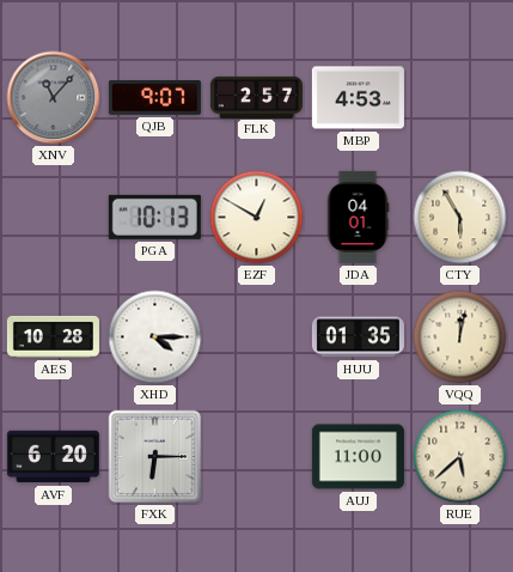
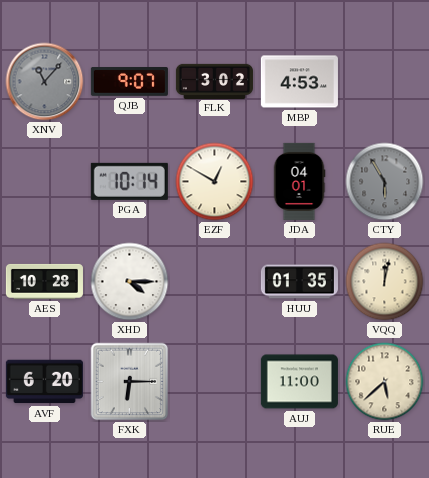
FLK: 2:57 -> 3:02
PGA: 10:13 -> 10:14
CTY dial: cream -> grey
